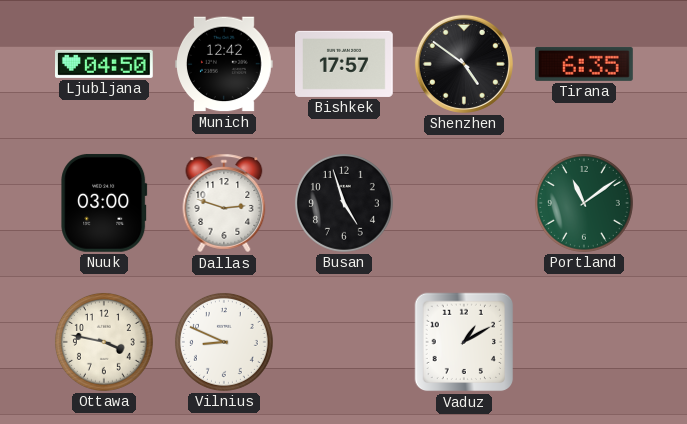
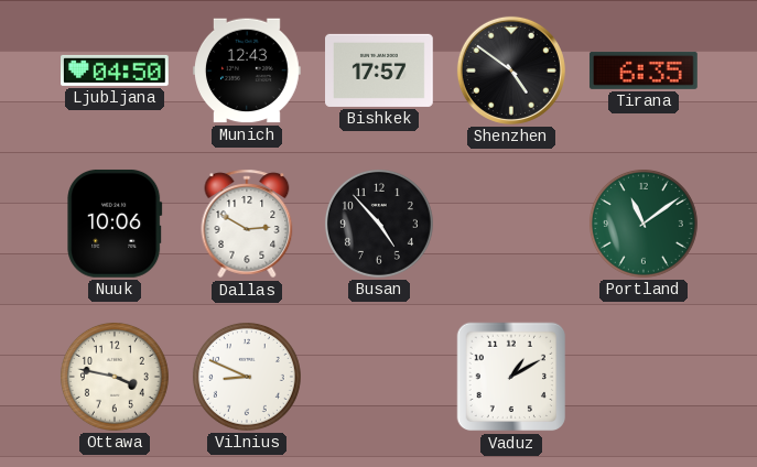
Munich: 12:42 -> 12:43
Nuuk: 03:00 -> 10:06
Dallas: 2:48 -> 2:50
Busan: 4:57 -> 4:53
